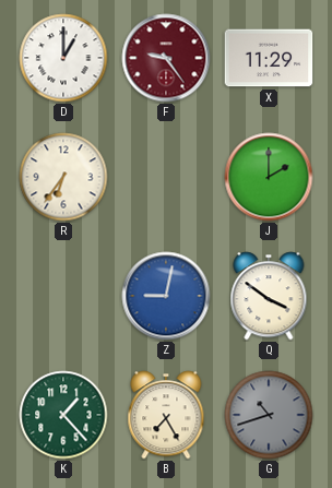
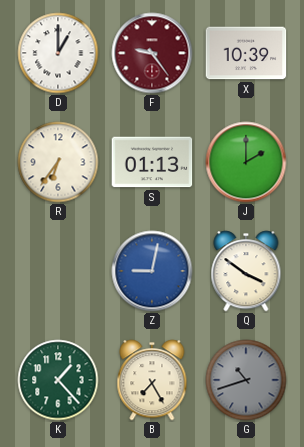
X: 11:29 -> 10:39
S: none -> 01:13
